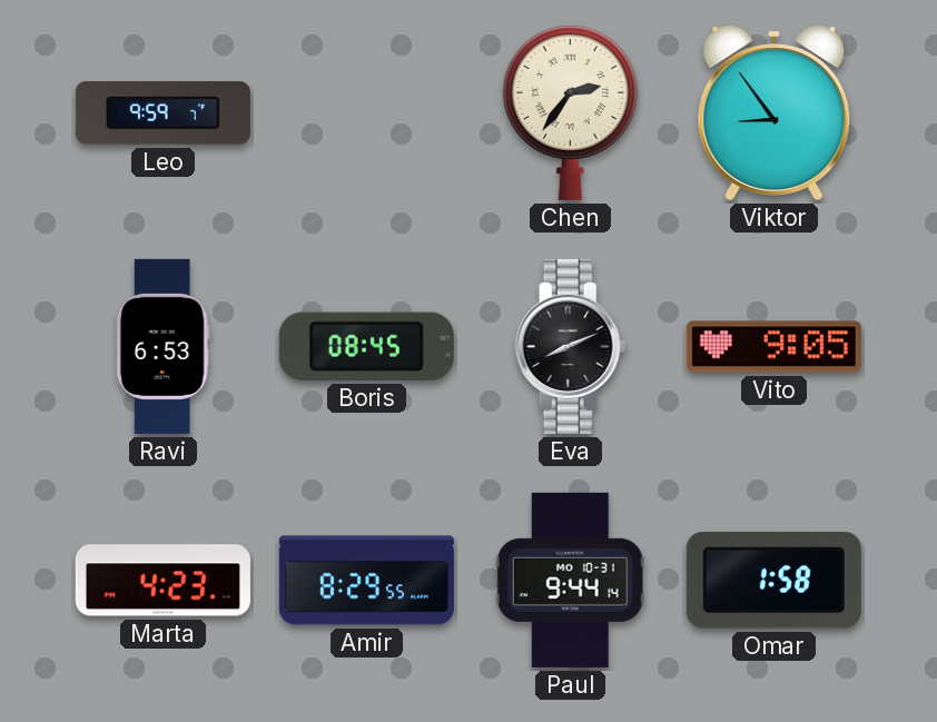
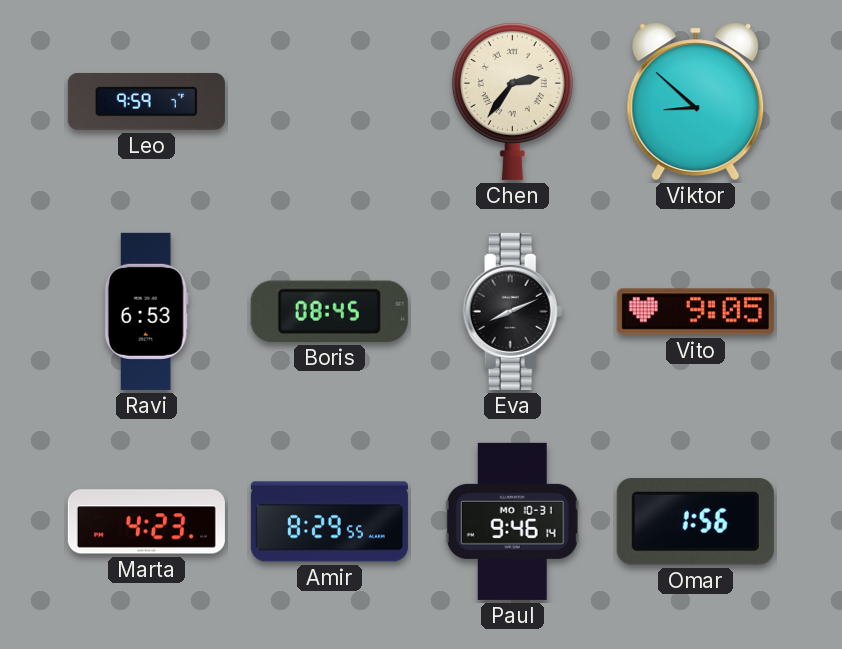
Viktor: 8:54 -> 8:52
Paul: 9:44 -> 9:46
Omar: 1:58 -> 1:56
